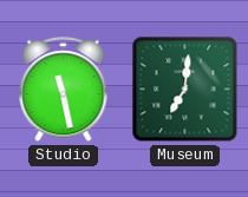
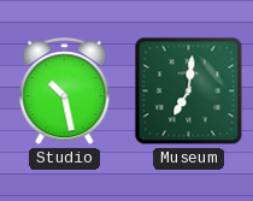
Studio: 11:28 -> 10:28
